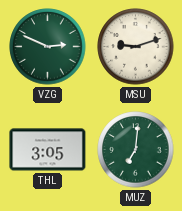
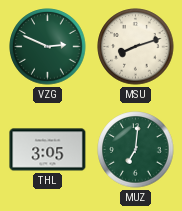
MSU: 9:12 -> 8:12
